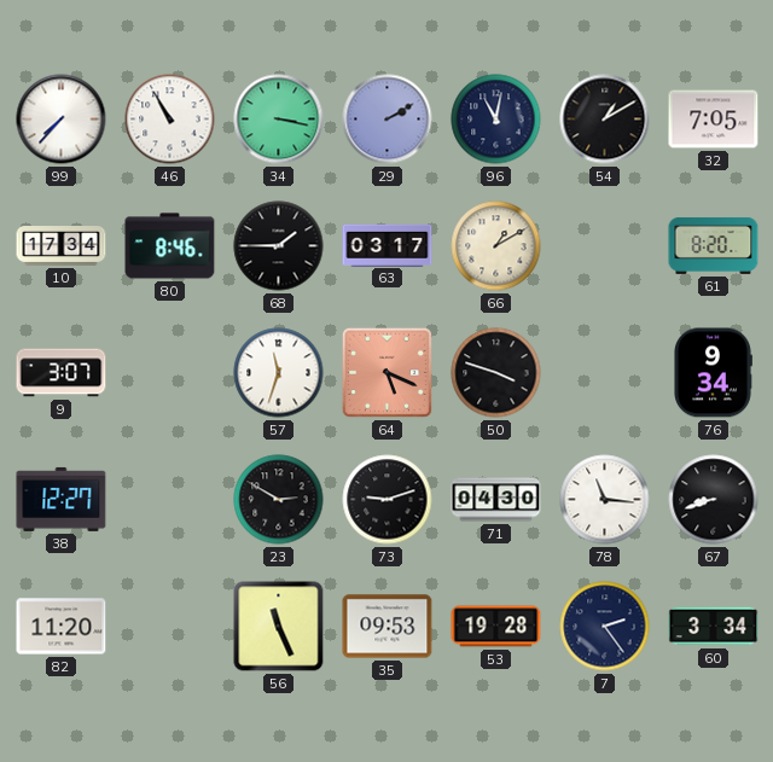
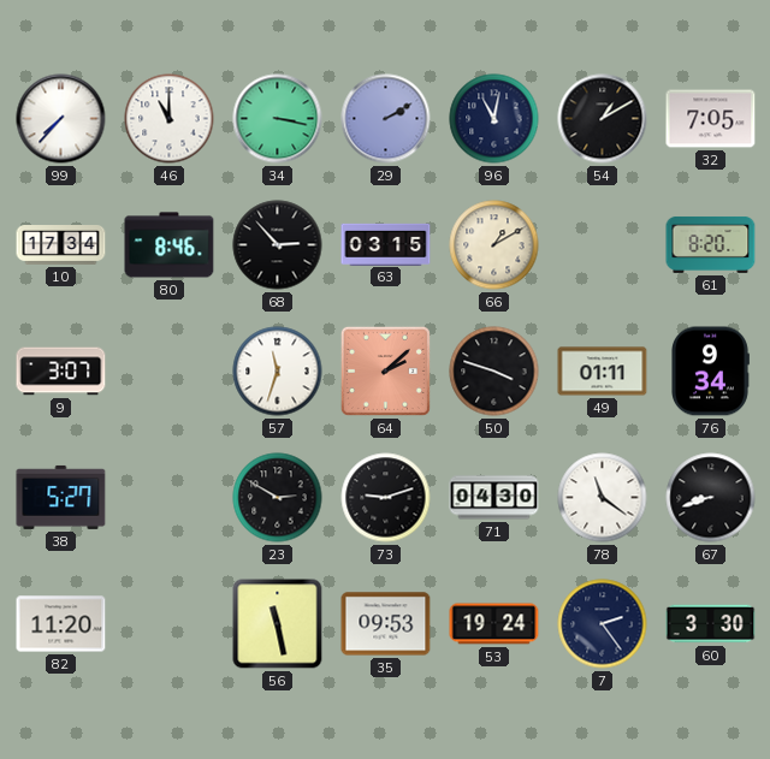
46: 10:55 -> 11:00
68: 1:45 -> 2:53
63: 03:17 -> 03:15
64: 5:19 -> 2:08
49: none -> 01:11
38: 12:27 -> 5:27
78: 11:16 -> 11:21
56: 11:26 -> 11:28
53: 19:28 -> 19:24
60: 3:34 -> 3:30
